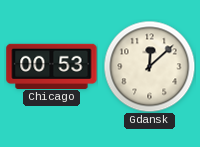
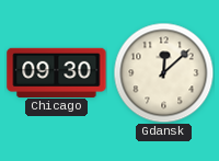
Chicago: 00:53 -> 09:30
